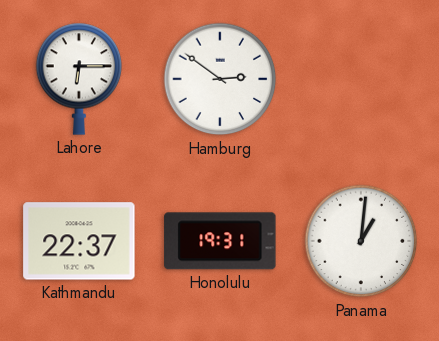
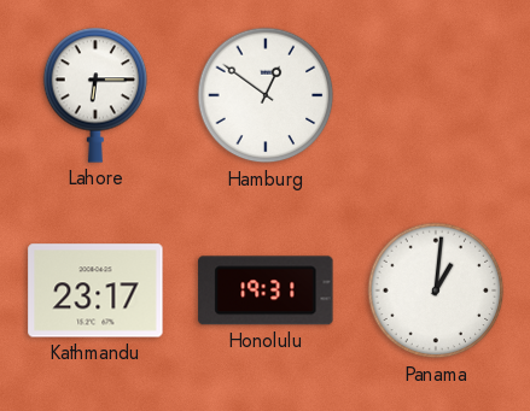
Hamburg: 2:51 -> 12:51
Kathmandu: 22:37 -> 23:17
